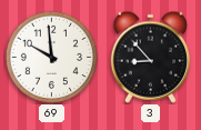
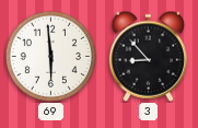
69: 9:59 -> 5:59
